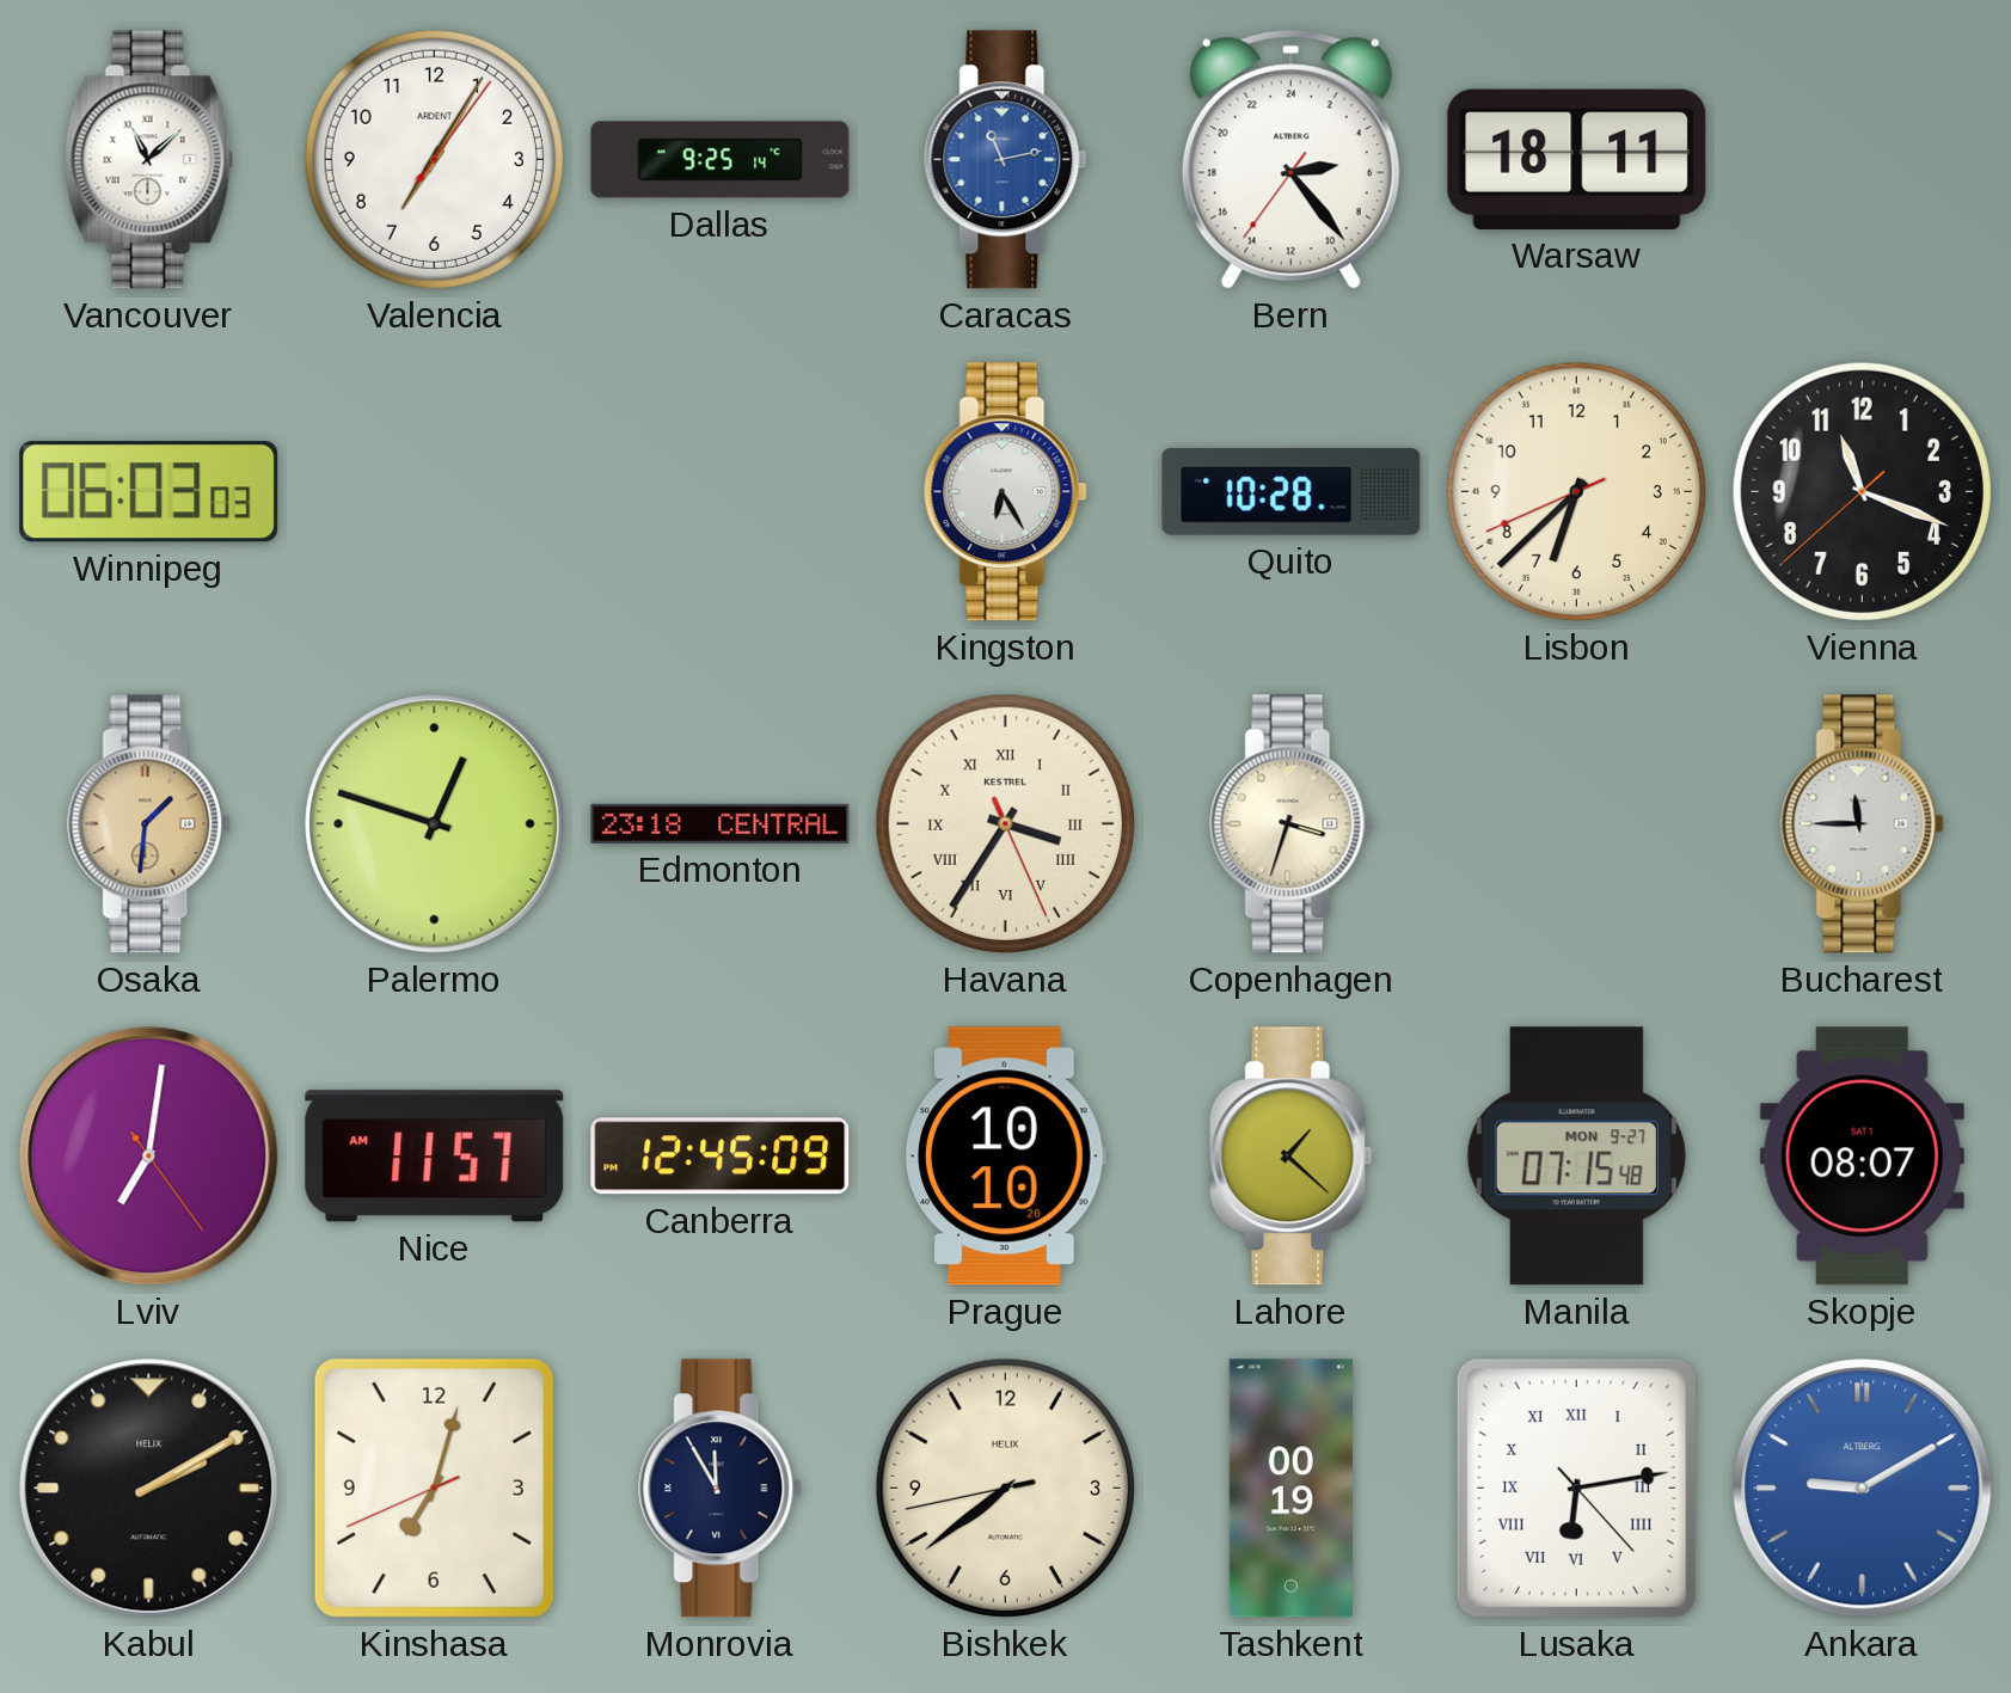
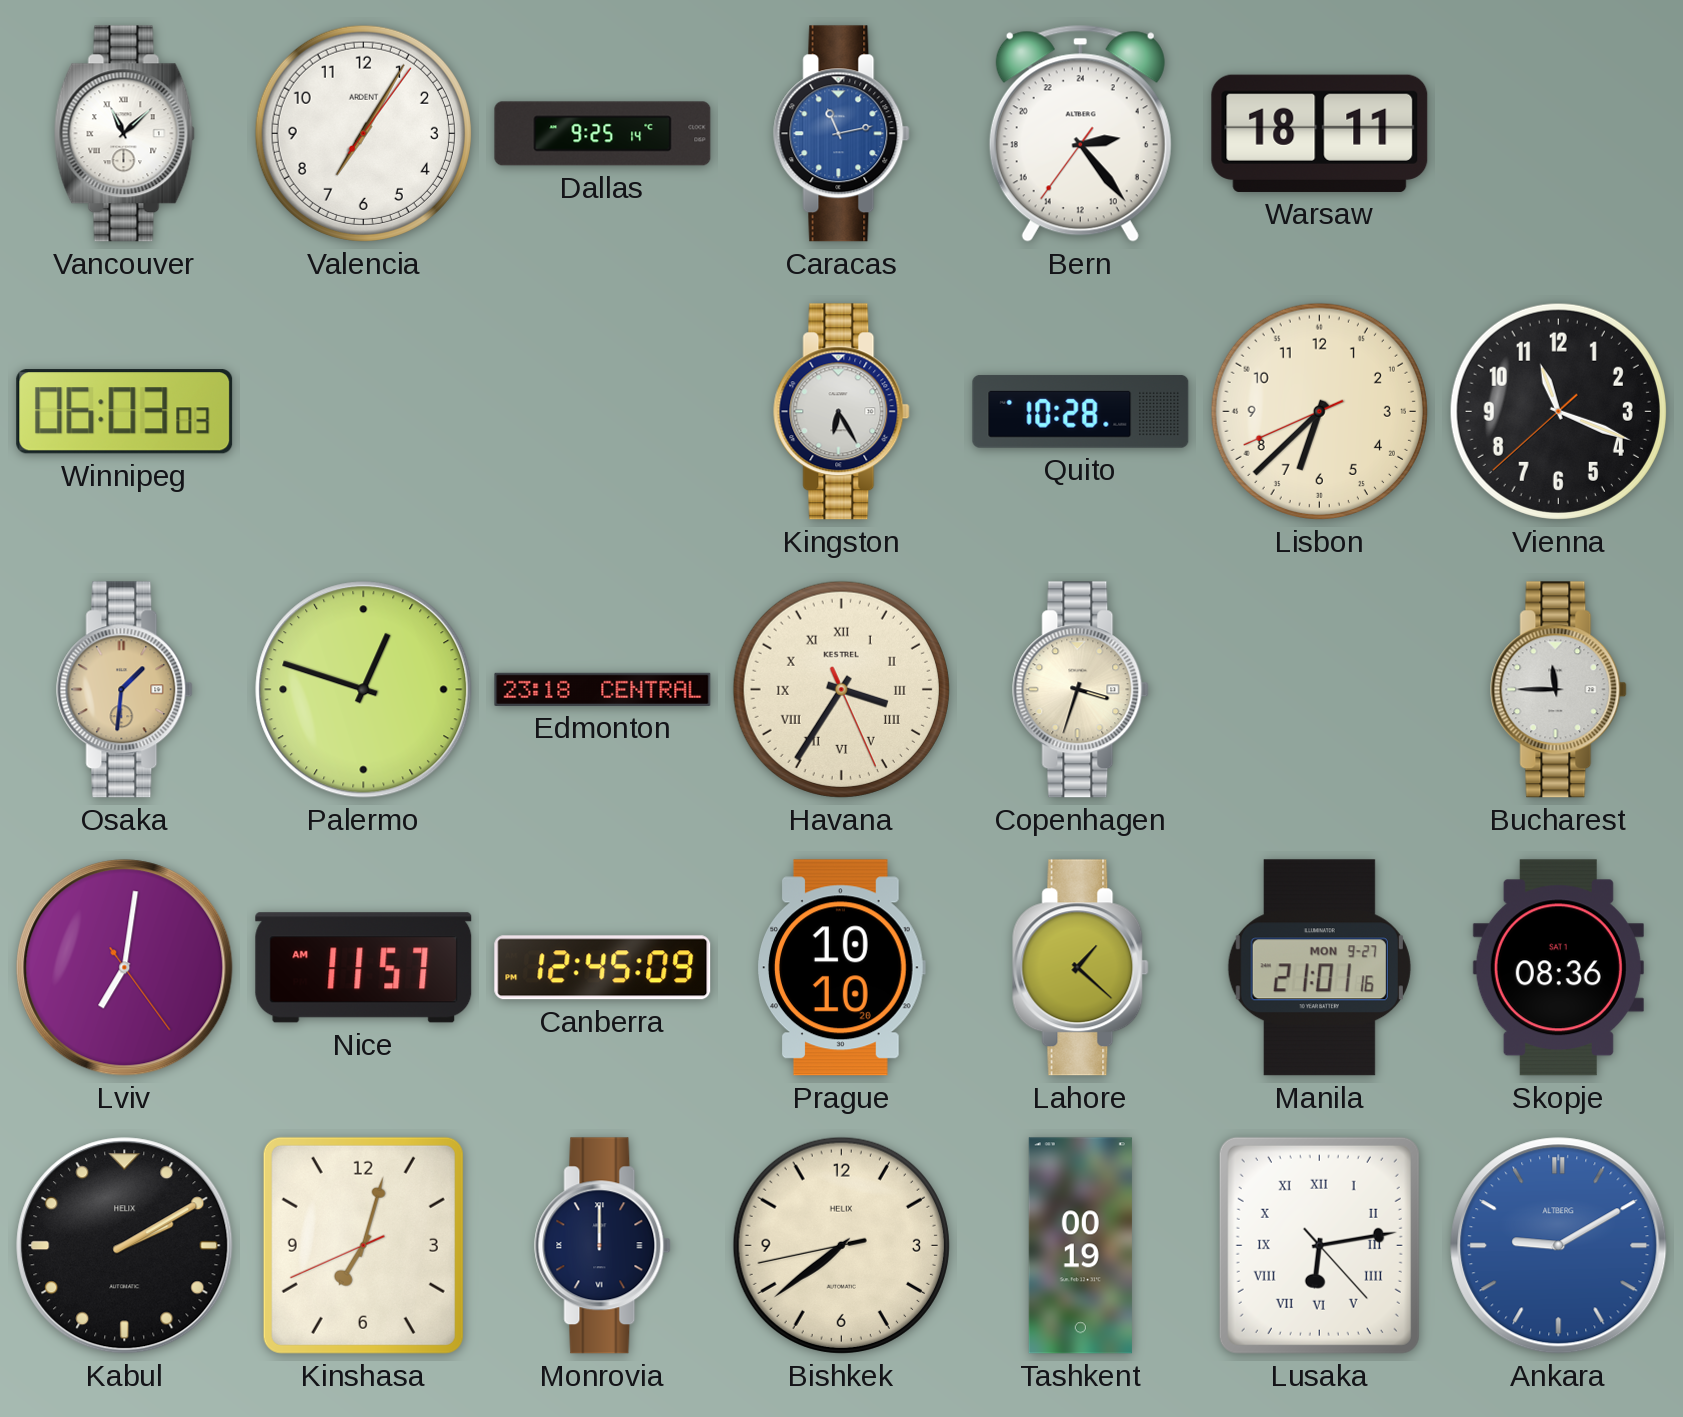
Manila: 07:15 -> 21:01
Skopje: 08:07 -> 08:36
Monrovia: 11:55 -> 12:00
